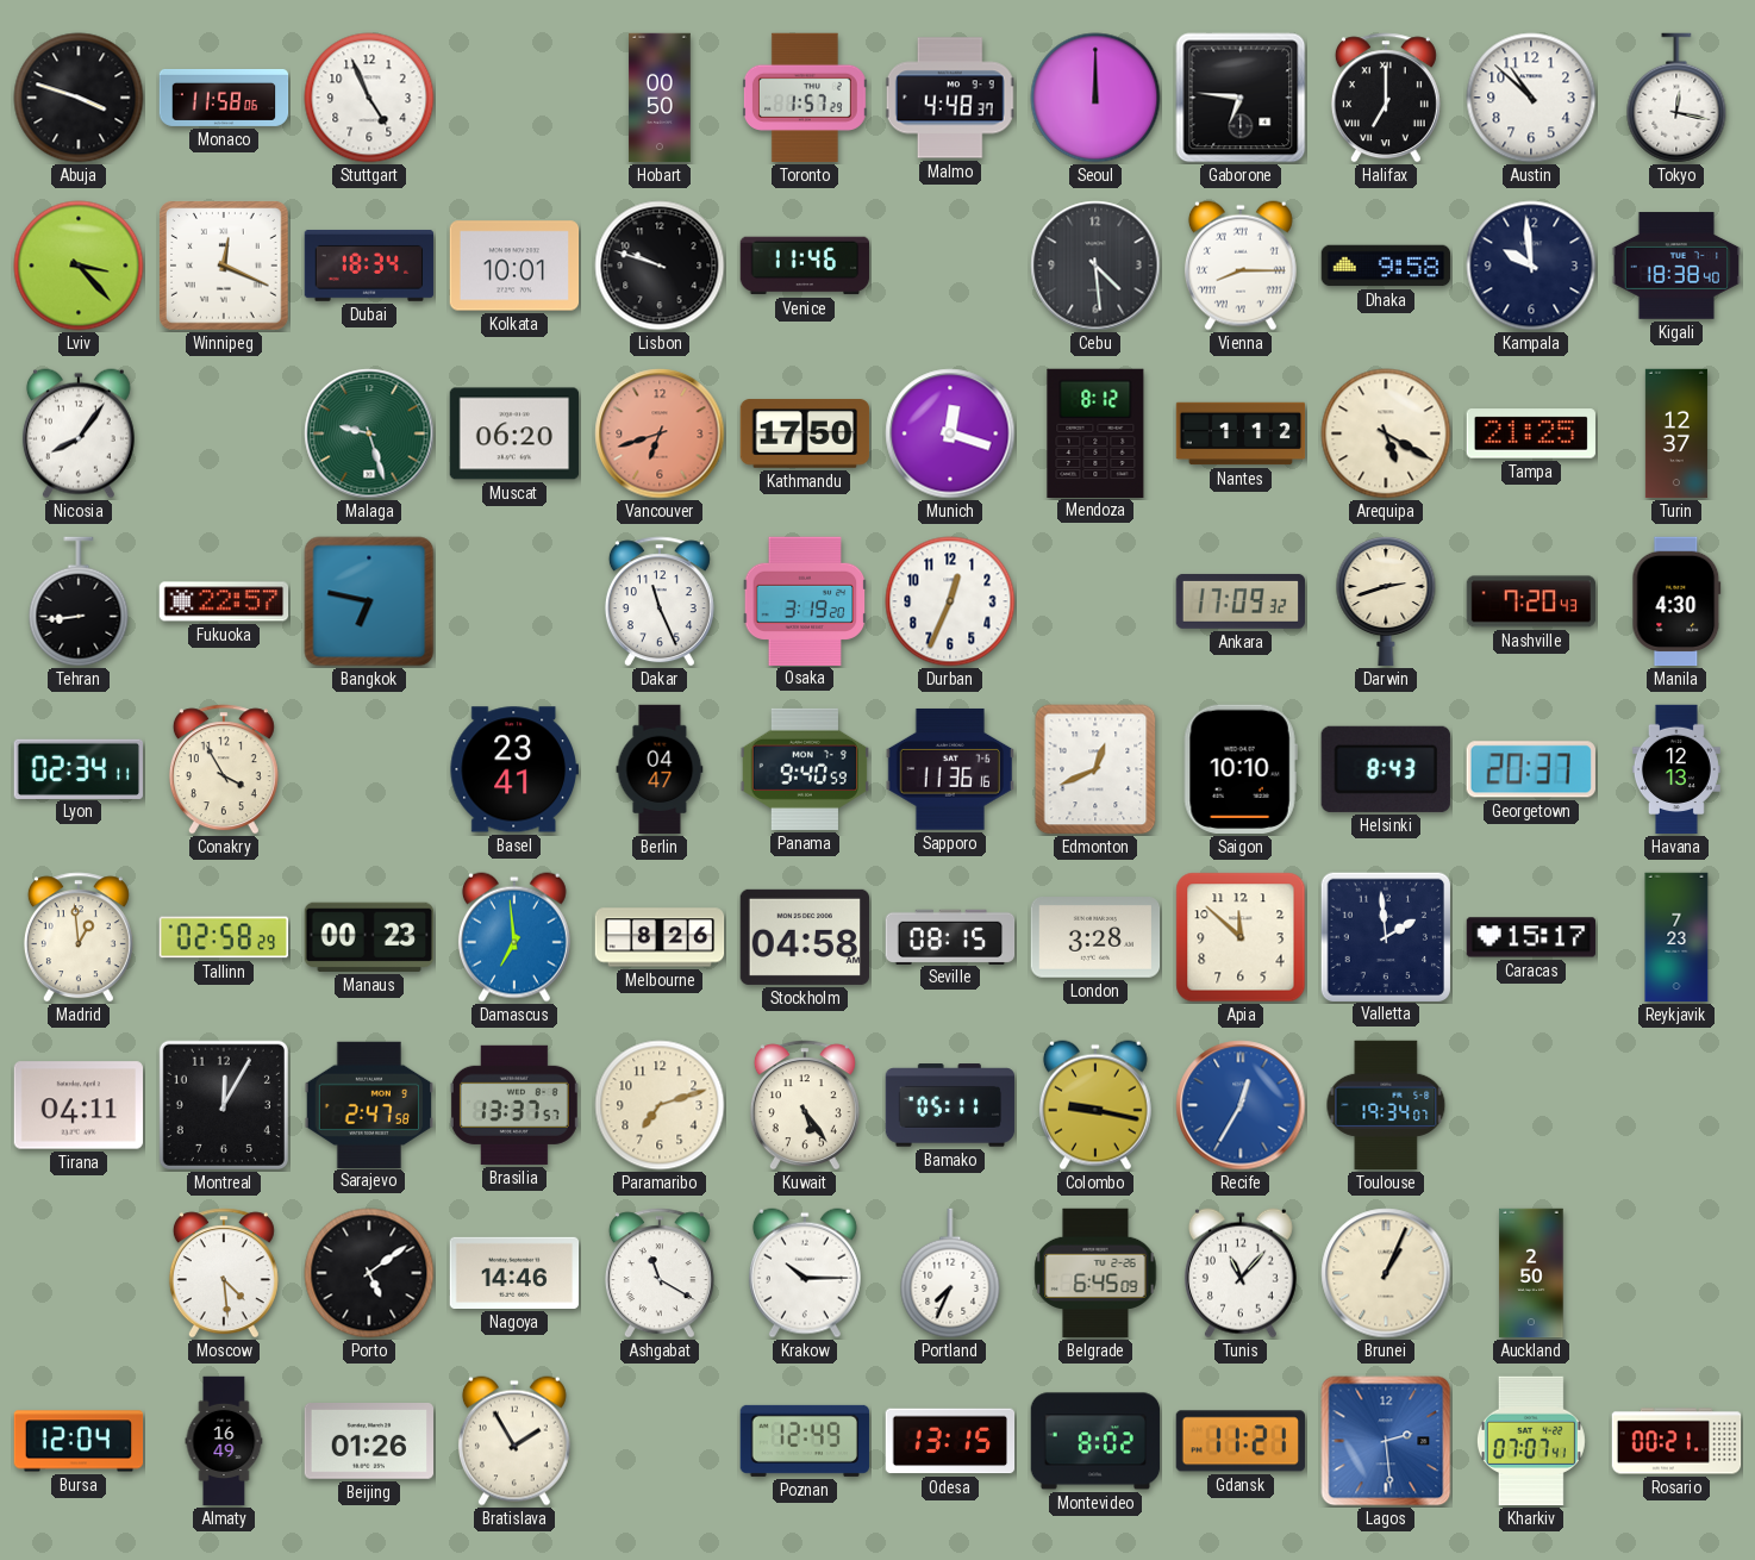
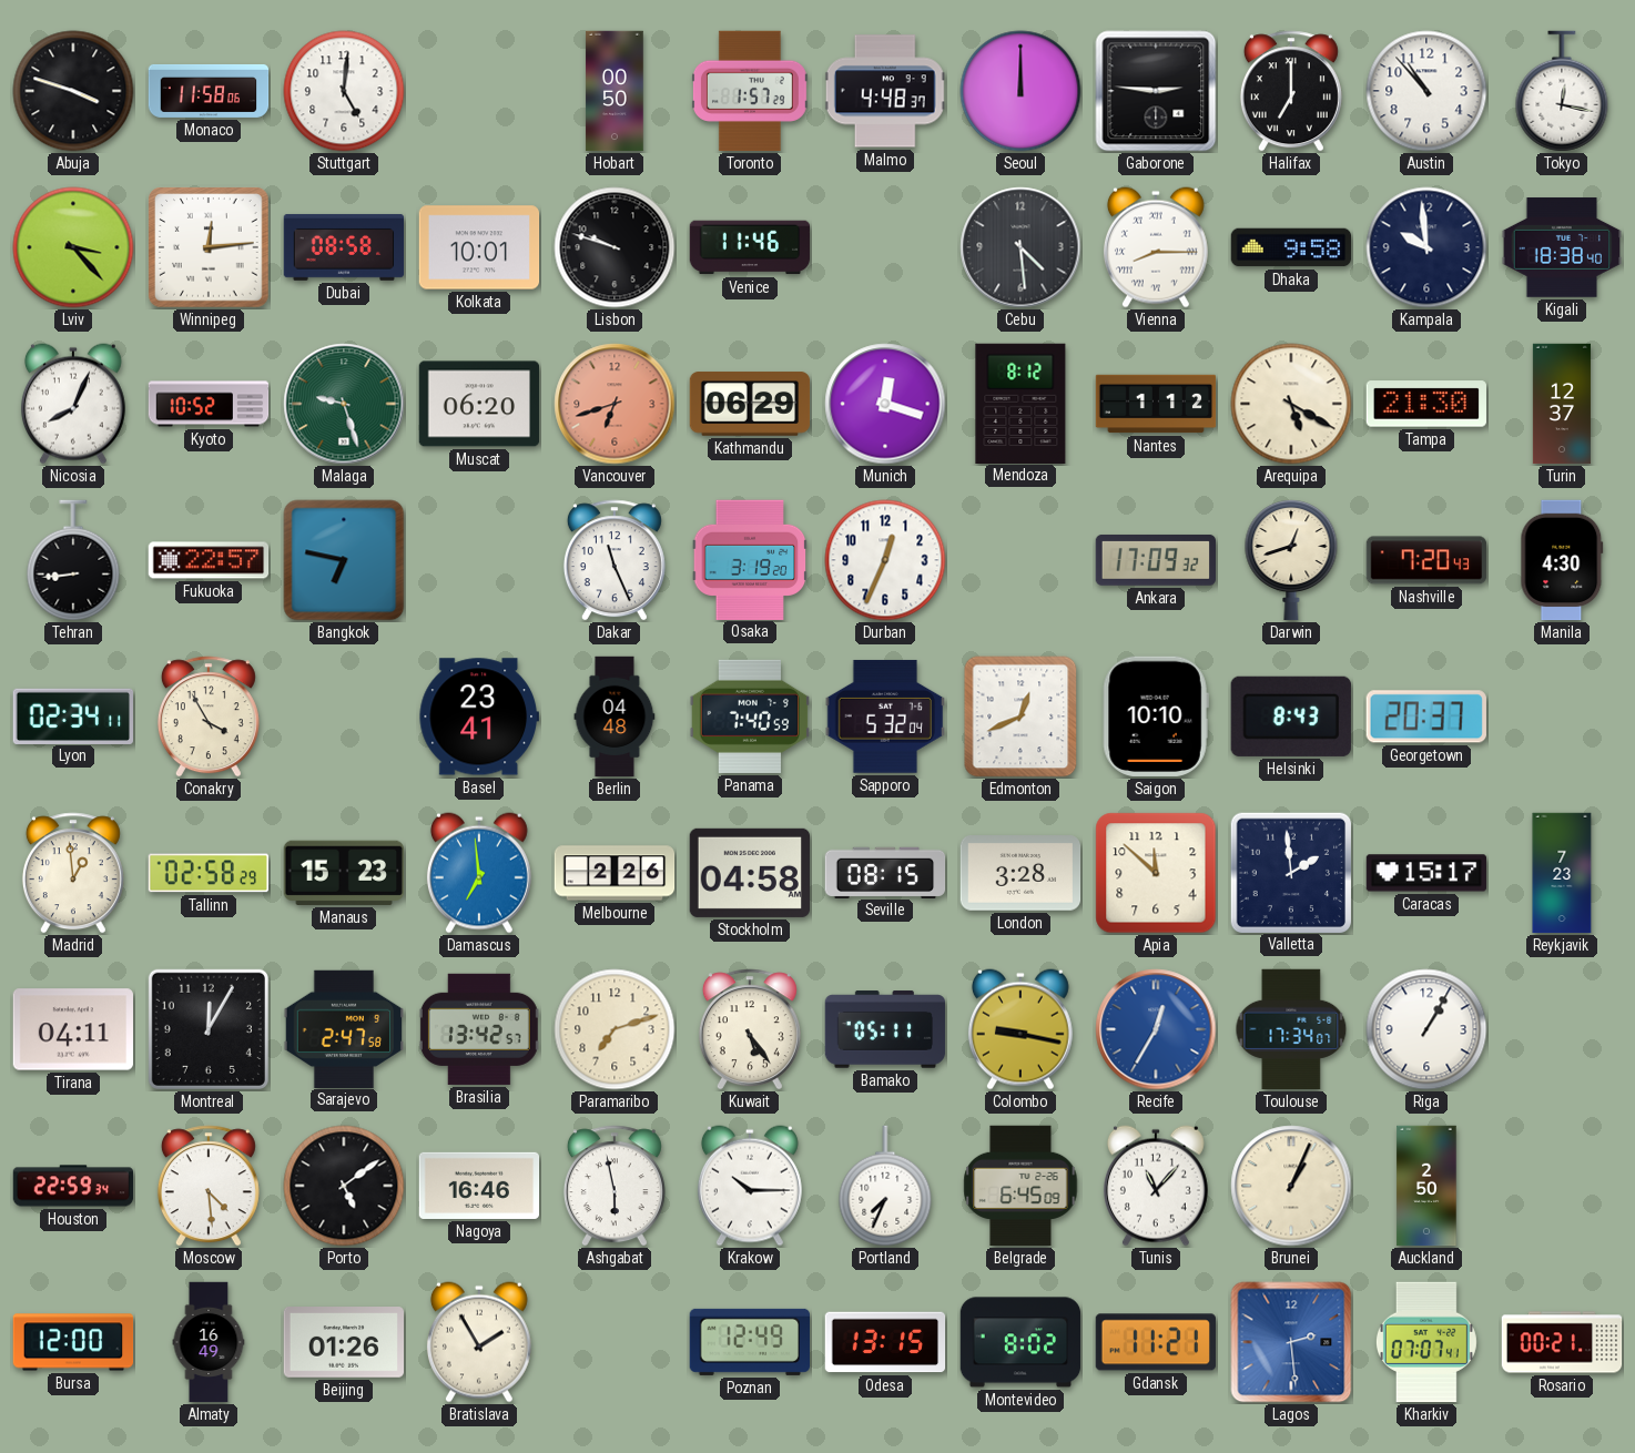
Stuttgart: 4:56 -> 5:01
Gaborone: 6:46 -> 2:46
Austin: 10:52 -> 10:53
Winnipeg: 12:19 -> 12:14
Dubai: 18:34 -> 08:58
Nicosia: 8:06 -> 8:04
Kyoto: none -> 10:52
Kathmandu: 17:50 -> 06:29
Tampa: 21:25 -> 21:30
Darwin: 2:42 -> 12:42
Berlin: 04:47 -> 04:48
Panama: 9:40 -> 7:40
Sapporo: 11:36 -> 5:32
Havana: 12:13 -> none
Manaus: 00:23 -> 15:23
Melbourne: 8:26 -> 2:26
Brasilia: 13:37 -> 13:42
Toulouse: 19:34 -> 17:34
Riga: none -> 1:05
Houston: none -> 22:59
Nagoya: 14:46 -> 16:46
Ashgabat: 11:20 -> 5:58
Bursa: 12:04 -> 12:00
